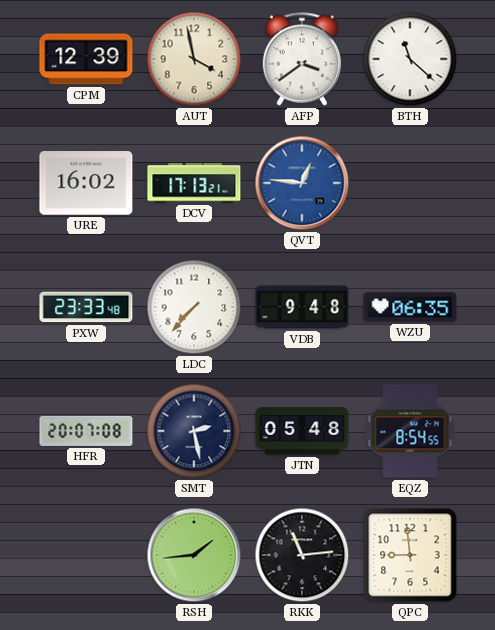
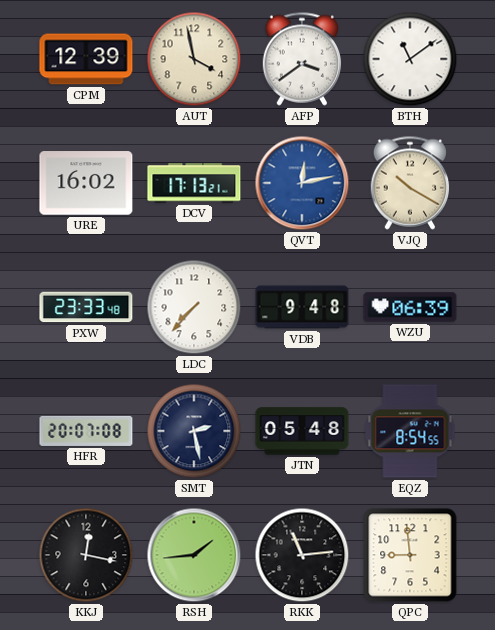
BTH: 11:22 -> 11:09
QVT: 12:46 -> 12:13
VJQ: none -> 10:20
WZU: 06:35 -> 06:39
KKJ: none -> 12:17
